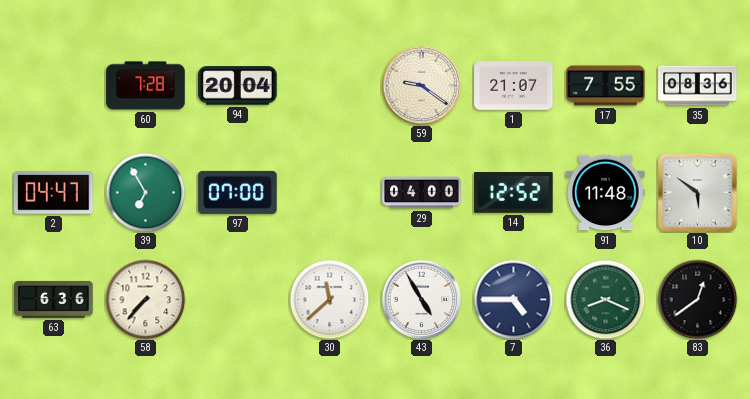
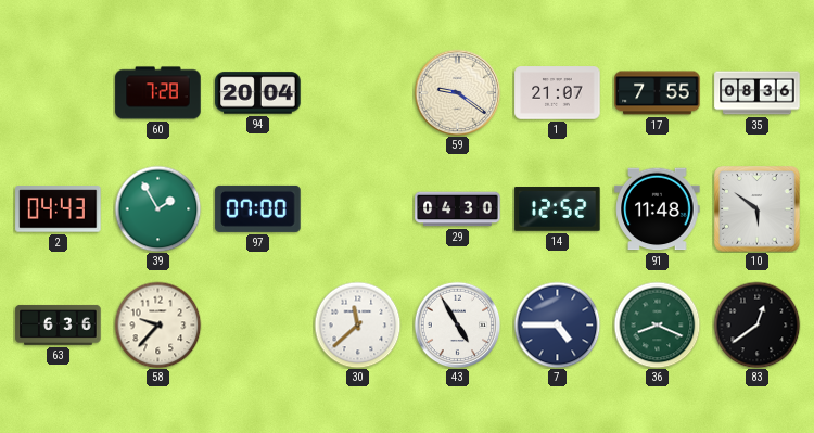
2: 04:47 -> 04:43
39: 6:55 -> 1:55
29: 04:00 -> 04:30
58: 7:37 -> 9:37
